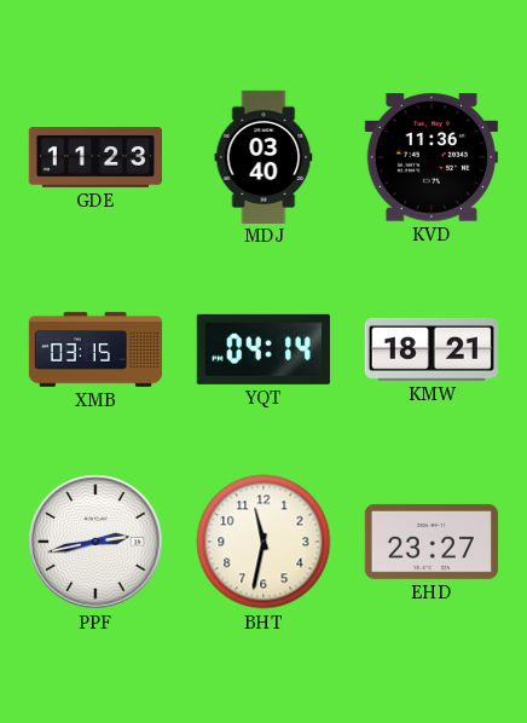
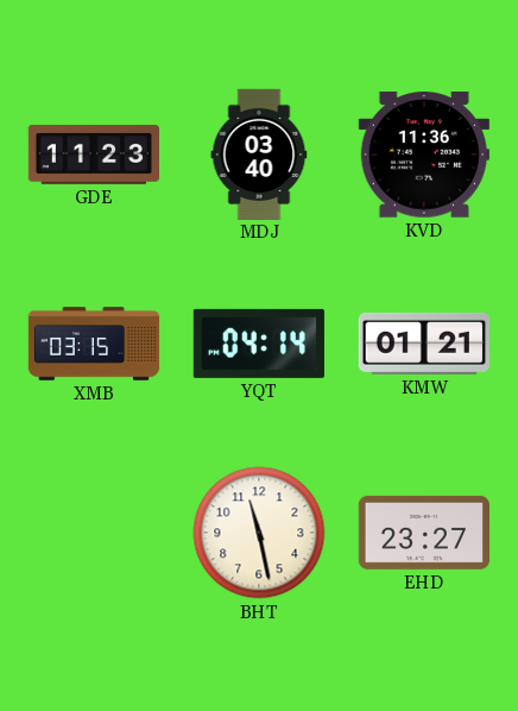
KMW: 18:21 -> 01:21
PPF: 2:43 -> none
BHT: 11:32 -> 11:28
